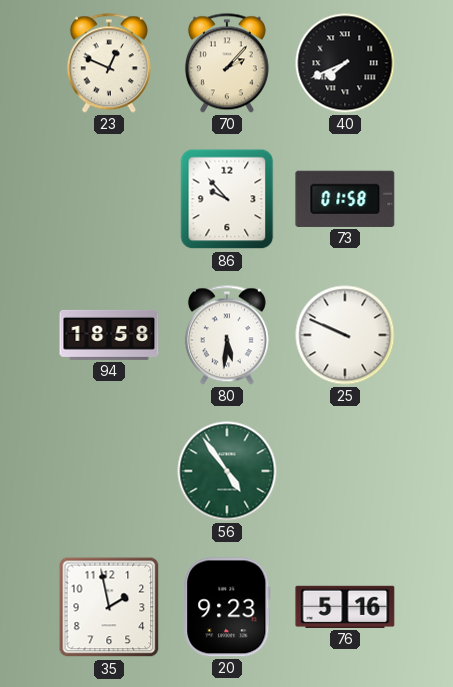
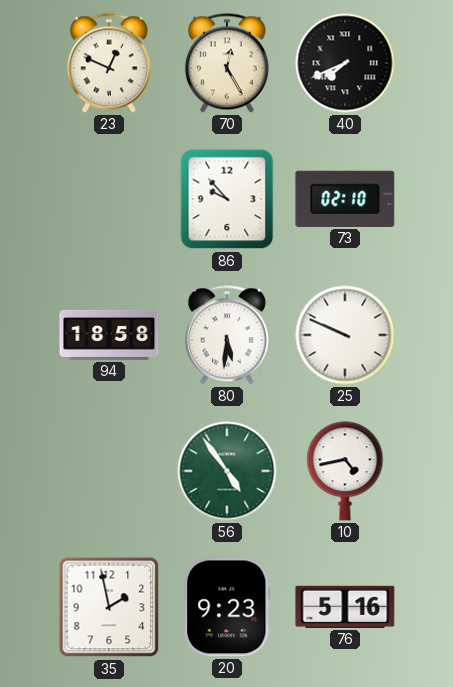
70: 2:07 -> 12:25
73: 01:58 -> 02:10
10: none -> 4:43
